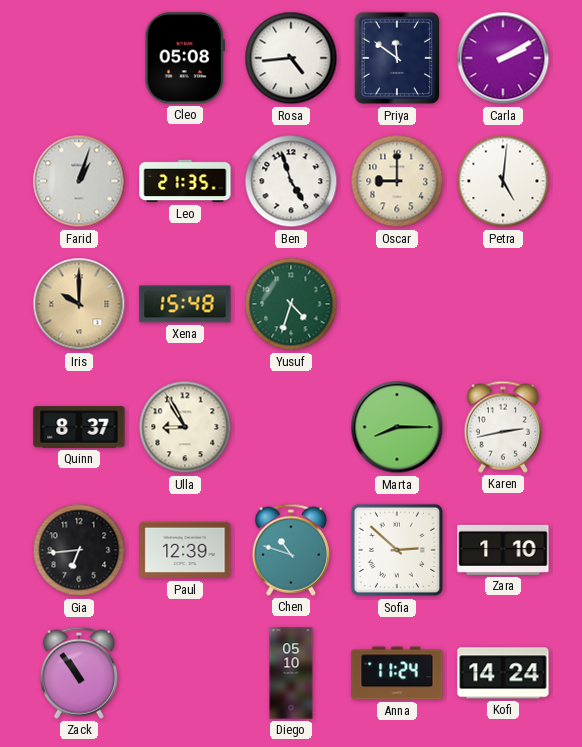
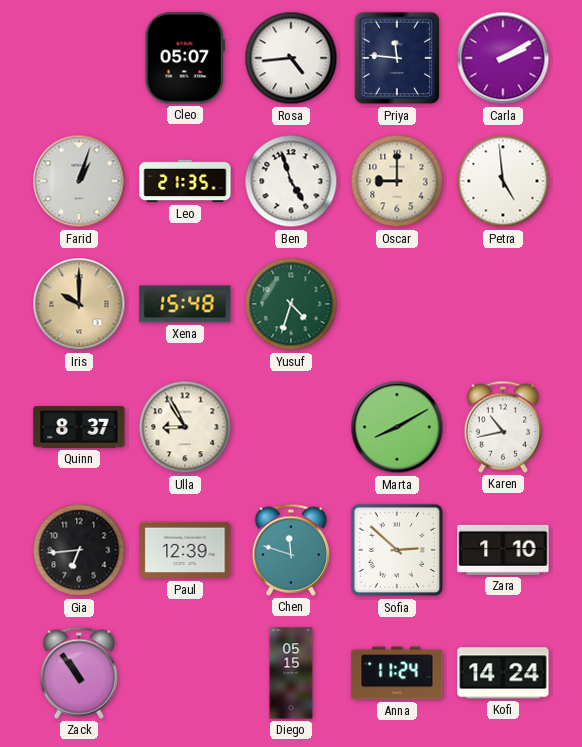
Cleo: 05:08 -> 05:07
Priya: 11:51 -> 11:46
Petra: 5:01 -> 4:59
Marta: 8:15 -> 8:10
Karen: 2:43 -> 10:43
Chen: 10:48 -> 11:48
Diego: 05:10 -> 05:15
